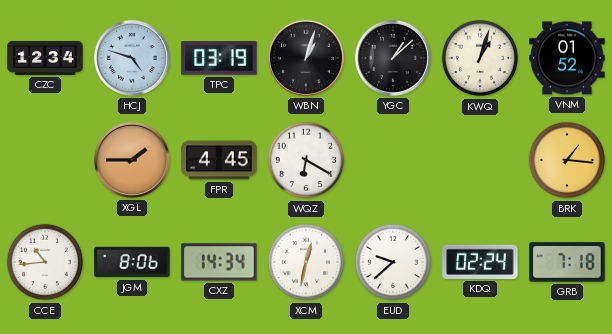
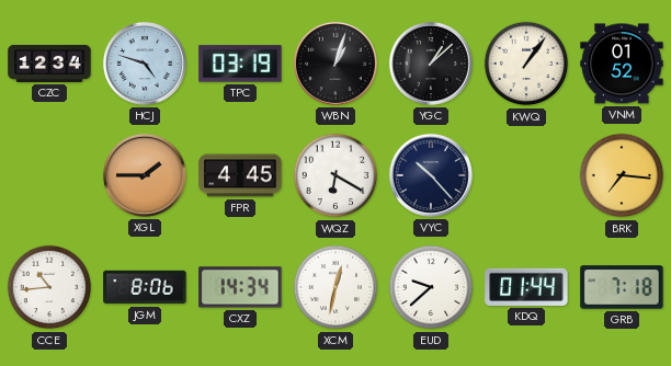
KWQ: 1:03 -> 1:06
VYC: none -> 10:23
BRK: 1:16 -> 7:16
KDQ: 02:24 -> 01:44
